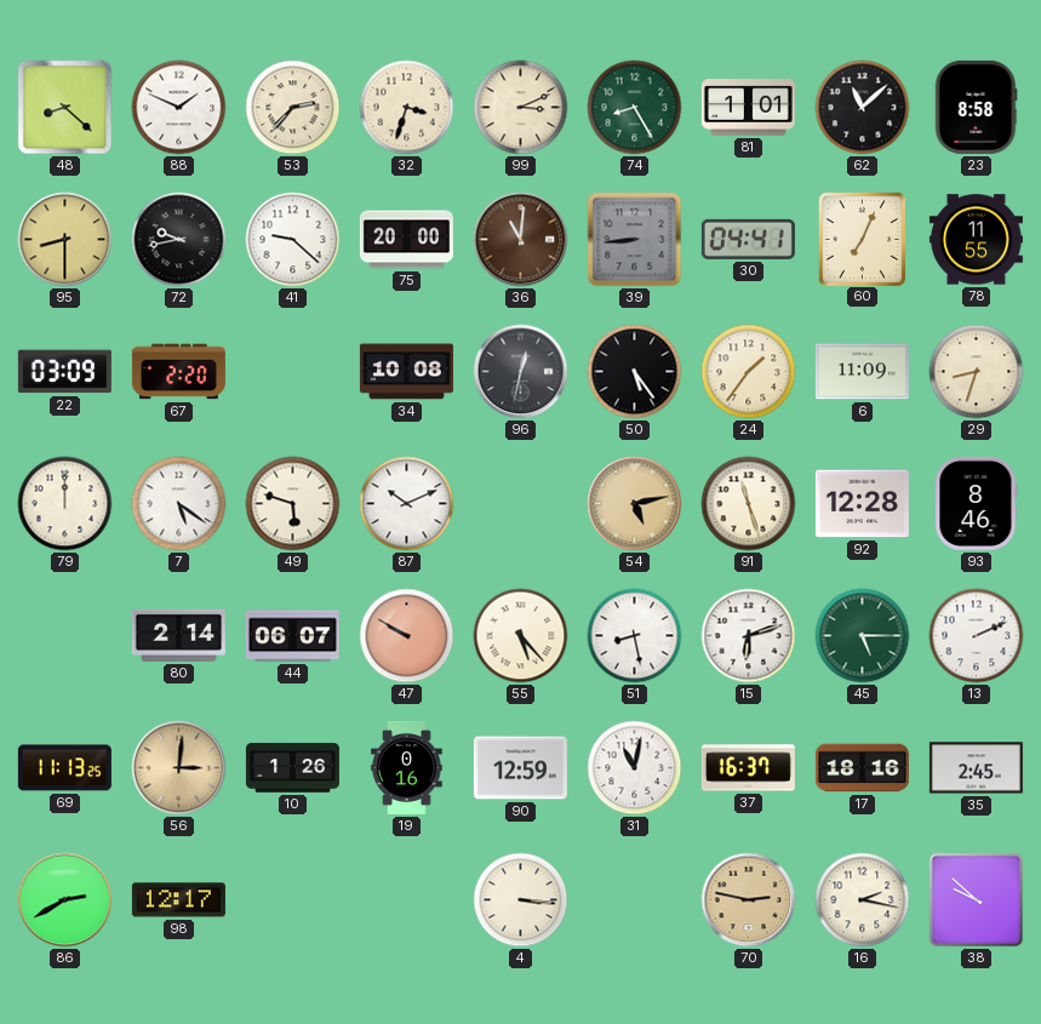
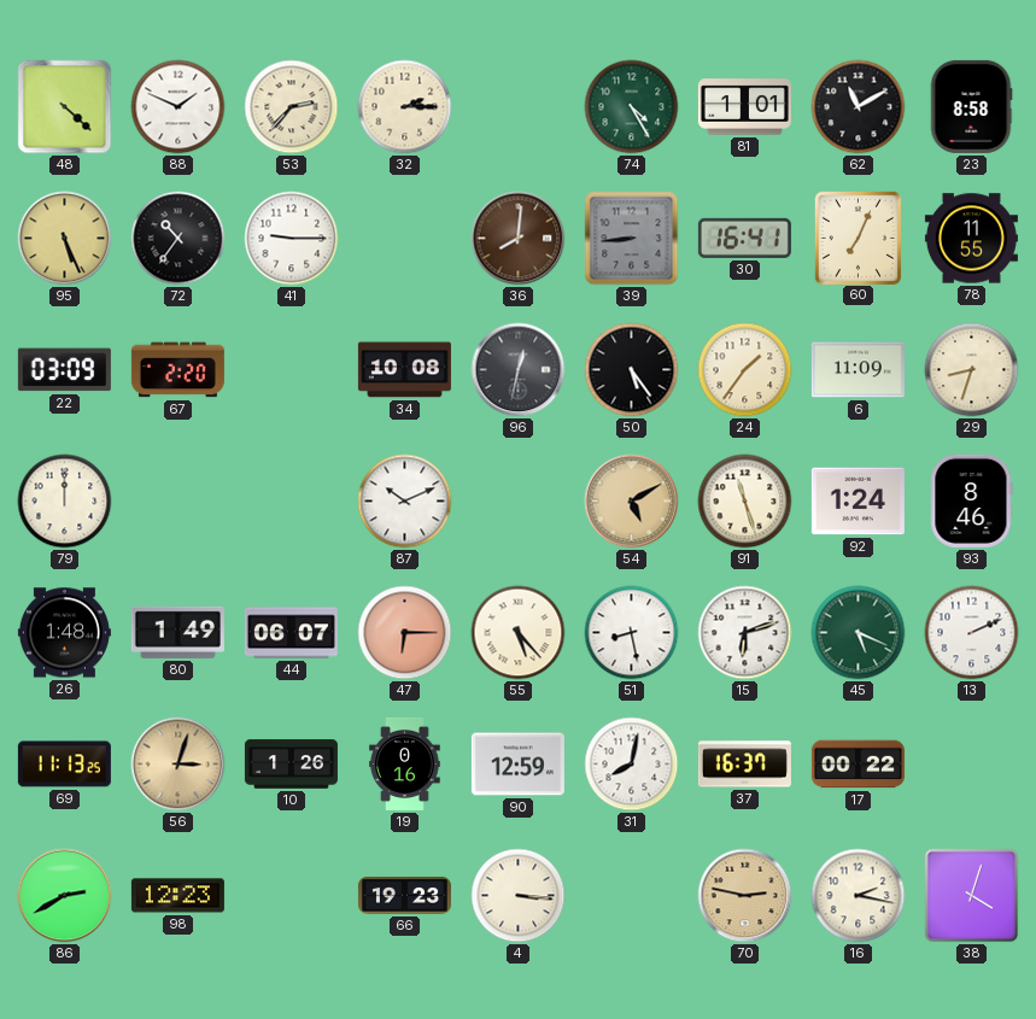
48: 8:22 -> 4:22
32: 3:33 -> 2:15
99: 3:11 -> none
74: 8:25 -> 4:25
62: 11:08 -> 11:10
95: 8:30 -> 5:26
72: 9:43 -> 10:36
41: 9:22 -> 9:15
75: 20:00 -> none
36: 11:01 -> 8:01
30: 04:41 -> 16:41
7: 5:21 -> none
49: 5:48 -> none
54: 5:13 -> 5:10
92: 12:28 -> 1:24
26: none -> 1:48
80: 2:14 -> 1:49
47: 9:50 -> 6:15
45: 5:15 -> 5:19
56: 3:01 -> 3:03
31: 11:02 -> 8:02
17: 18:16 -> 00:22
35: 2:45 -> none
98: 12:17 -> 12:23
66: none -> 19:23
38: 9:52 -> 4:03
